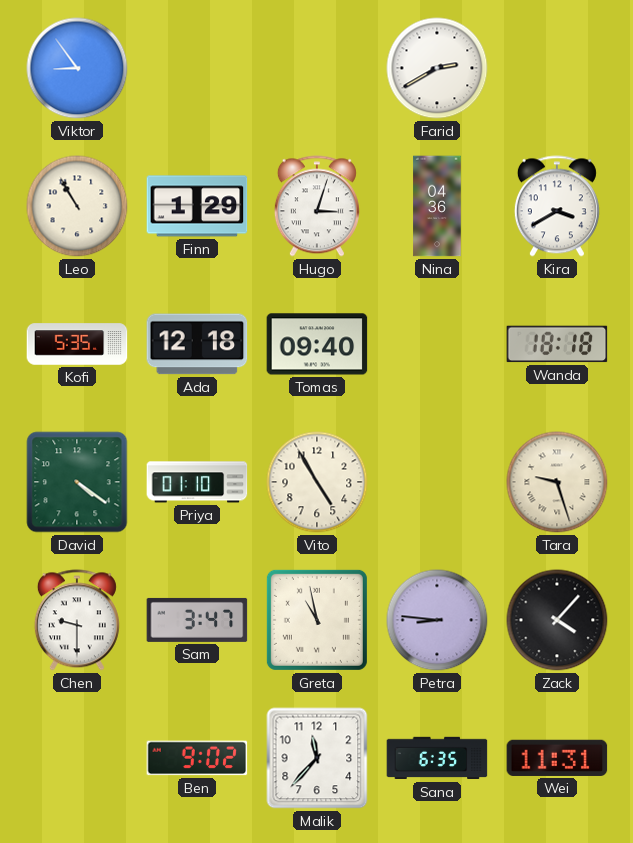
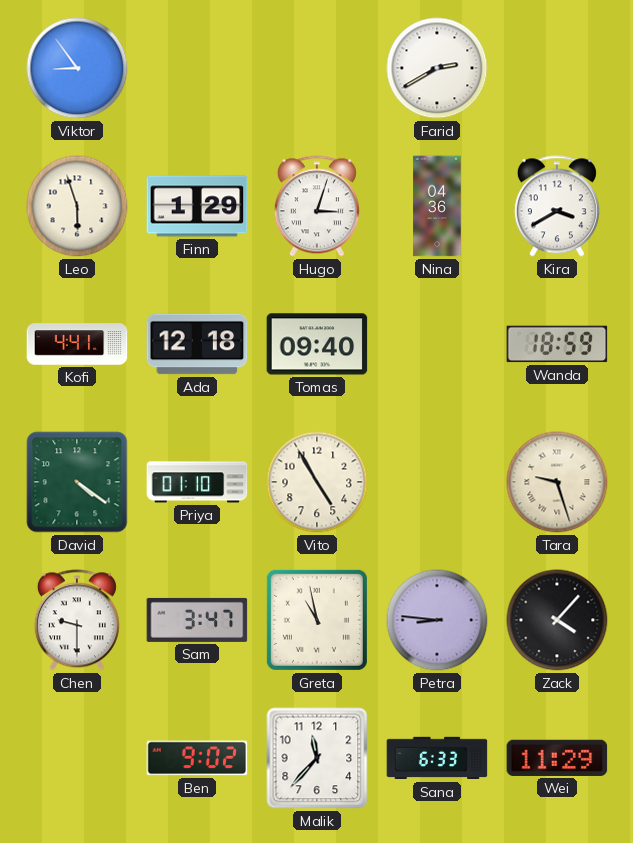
Leo: 10:55 -> 5:57
Kofi: 5:35 -> 4:41
Wanda: 18:18 -> 18:59
Sana: 6:35 -> 6:33
Wei: 11:31 -> 11:29
